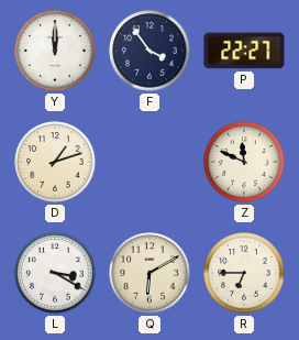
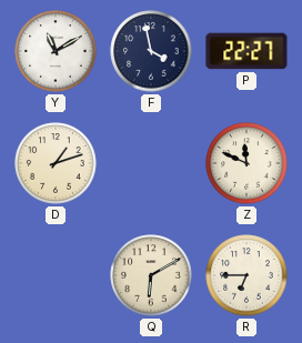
Y: 12:00 -> 11:10
F: 3:54 -> 3:58
L: 3:20 -> none
